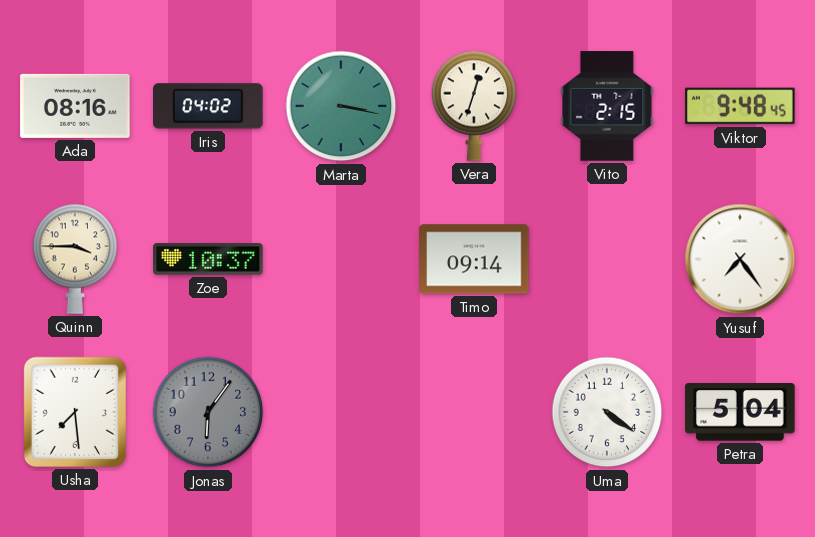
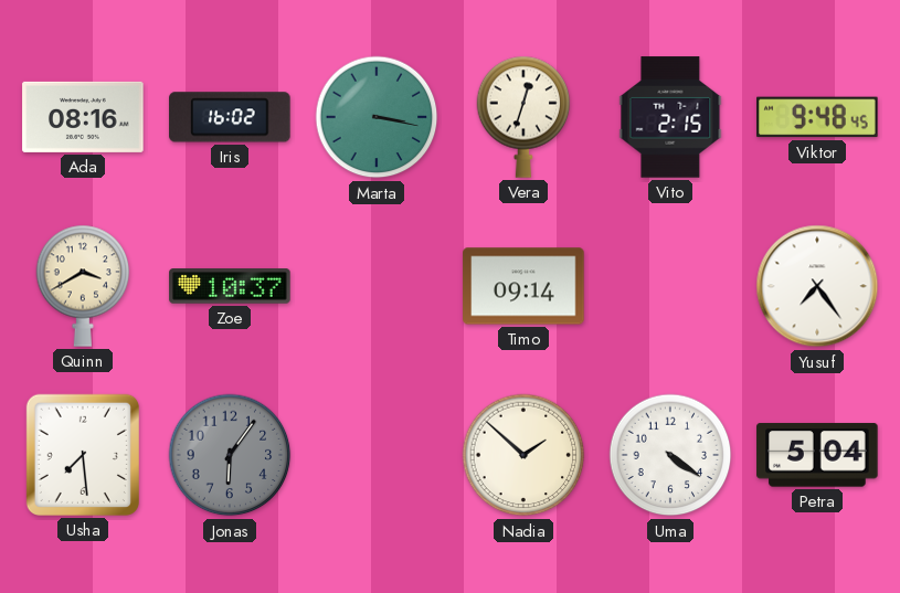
Iris: 04:02 -> 16:02
Quinn: 3:45 -> 3:40
Nadia: none -> 1:52
